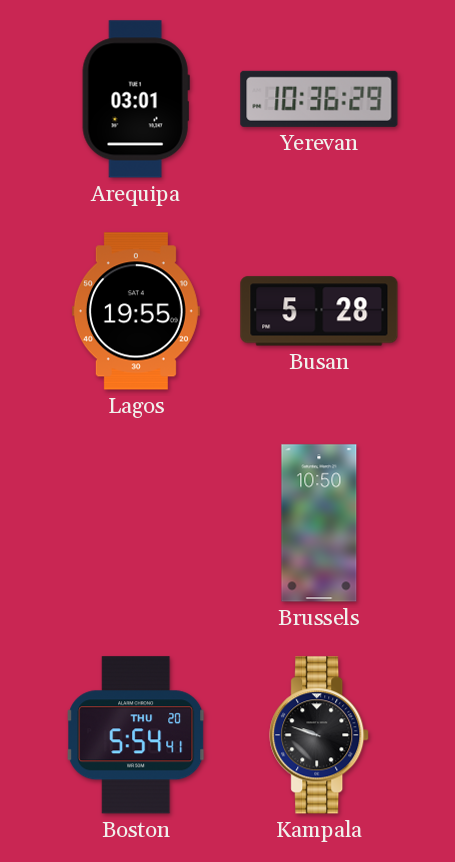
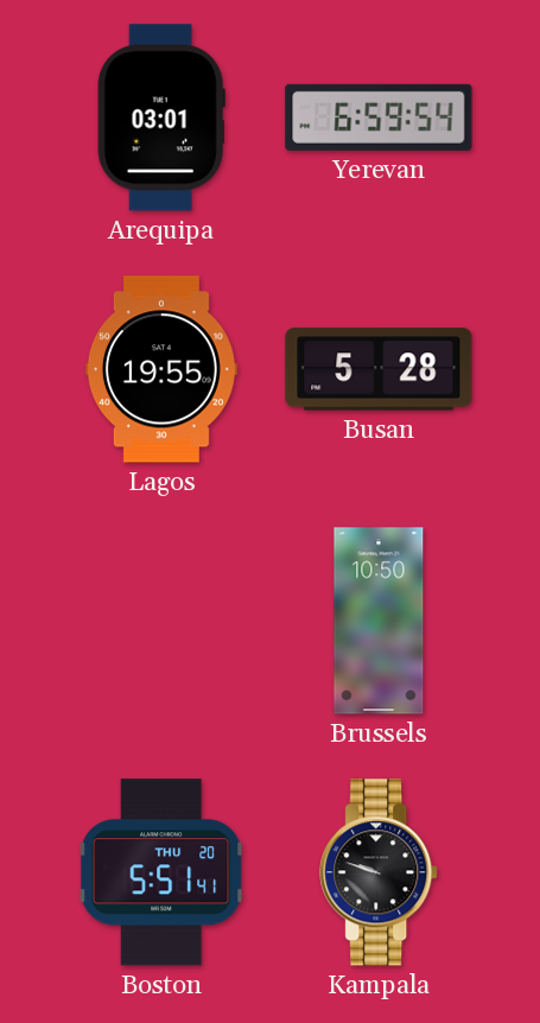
Yerevan: 10:36 -> 6:59
Boston: 5:54 -> 5:51
